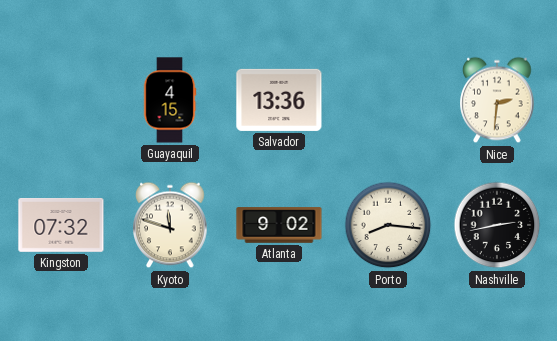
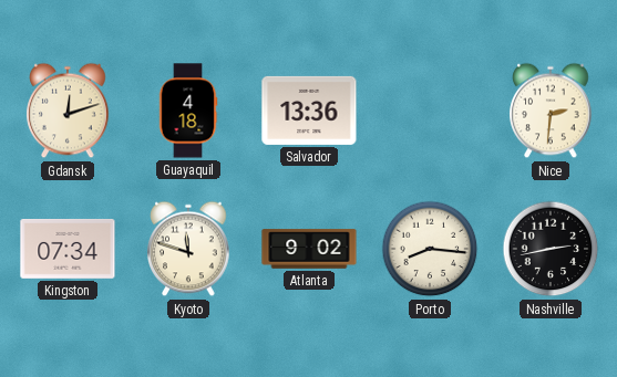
Gdansk: none -> 12:12
Guayaquil: 4:15 -> 4:18
Kingston: 07:32 -> 07:34
